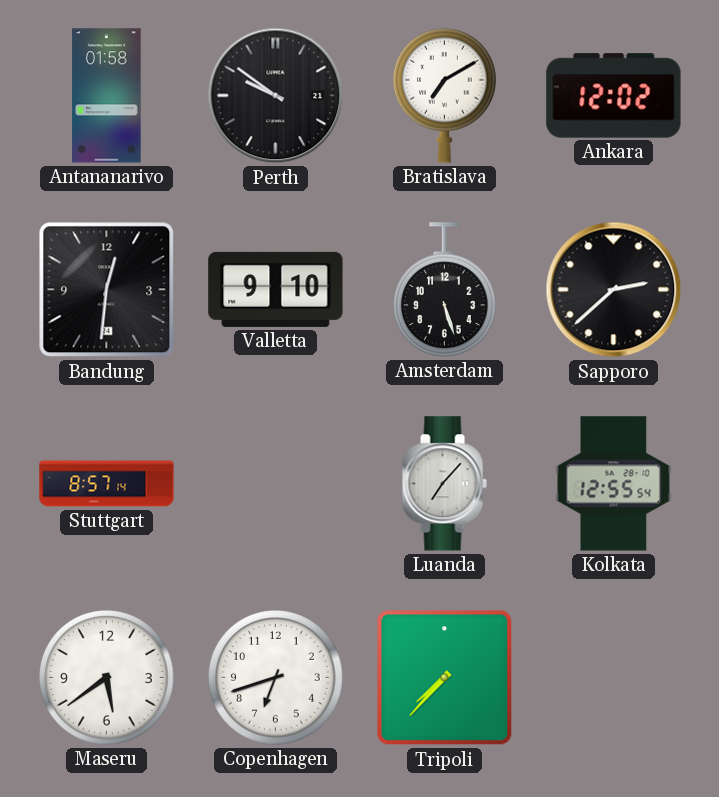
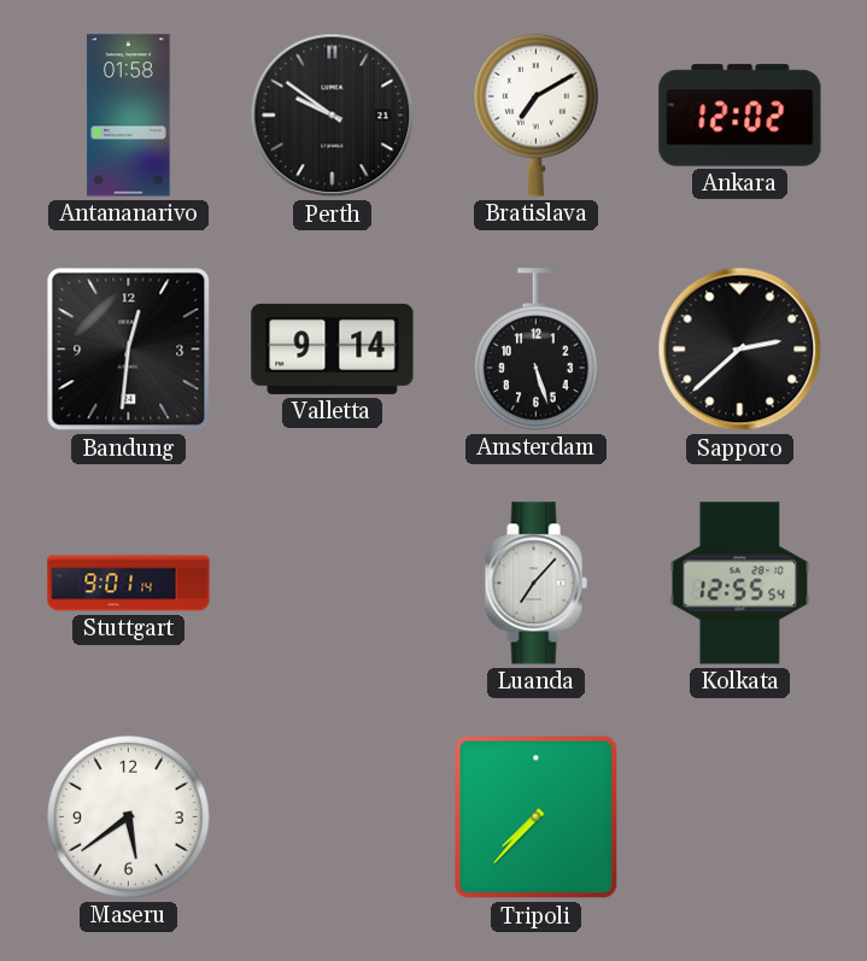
Valletta: 9:10 -> 9:14
Stuttgart: 8:57 -> 9:01
Copenhagen: 6:42 -> none
